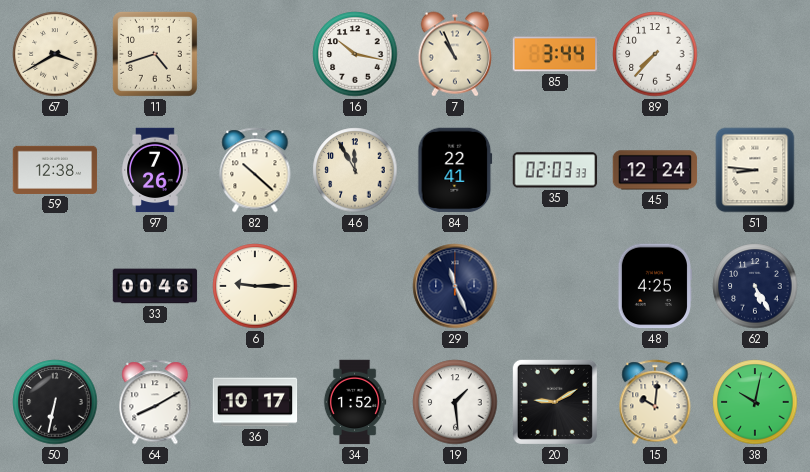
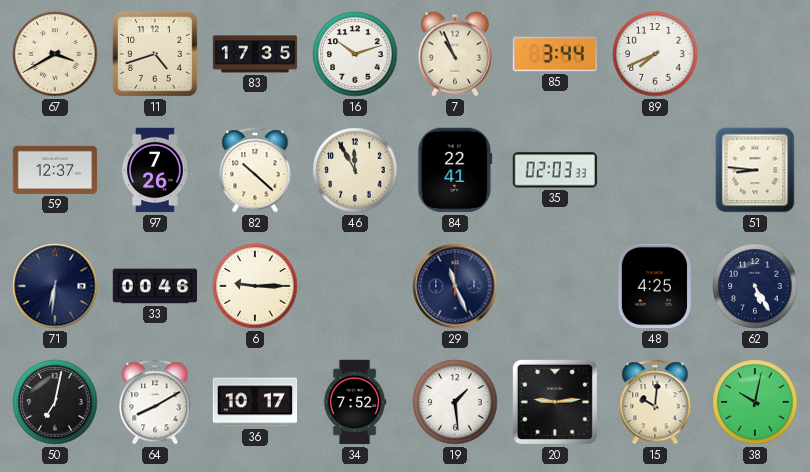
83: none -> 17:35
16: 10:17 -> 10:12
89: 7:37 -> 7:41
59: 12:38 -> 12:37
45: 12:24 -> none
71: none -> 6:31
50: 6:32 -> 7:02
34: 1:52 -> 7:52
20: 9:10 -> 9:14
